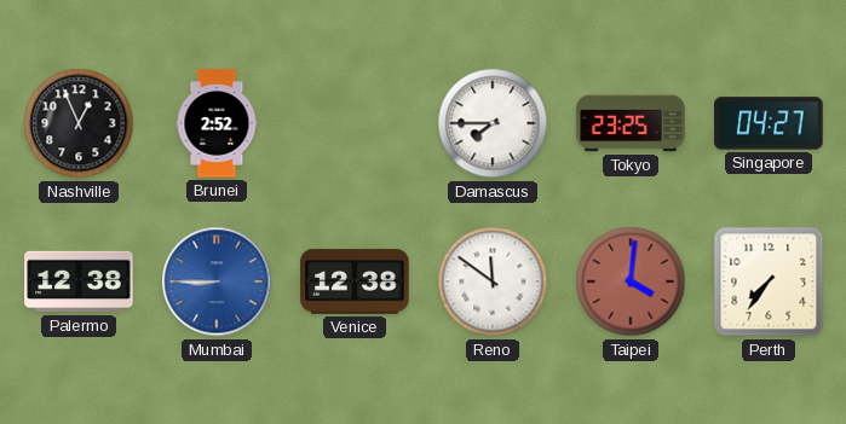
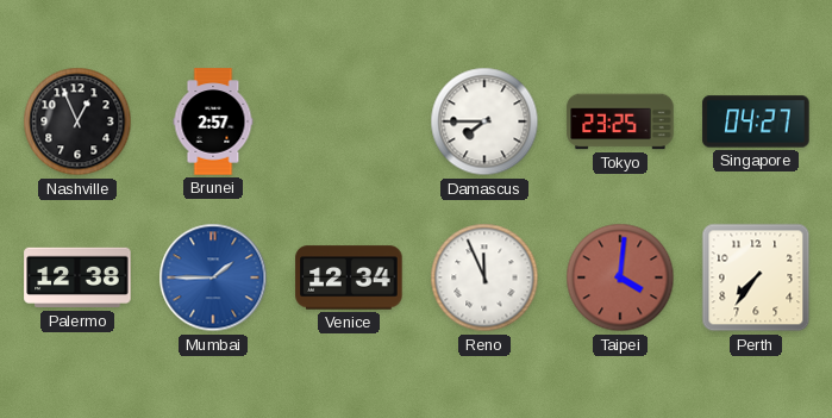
Brunei: 2:52 -> 2:57
Mumbai: 8:45 -> 1:45
Venice: 12:38 -> 12:34
Reno: 11:51 -> 11:56
